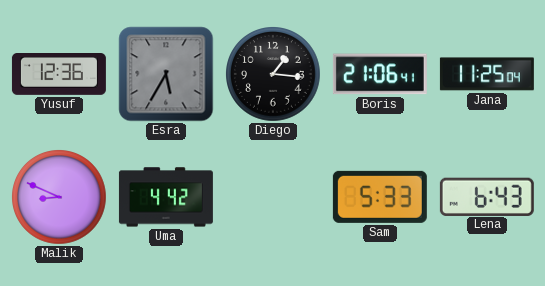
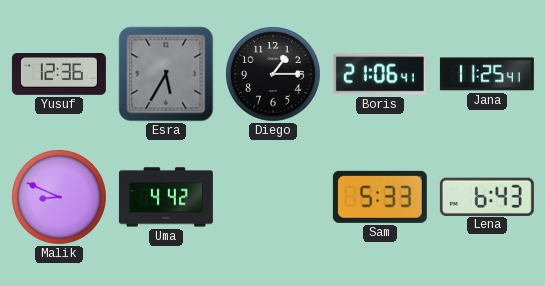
Diego: 1:16 -> 1:15
Jana: 11:25:04 -> 11:25:41
